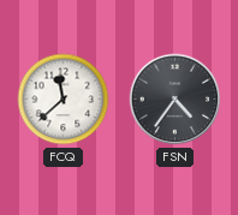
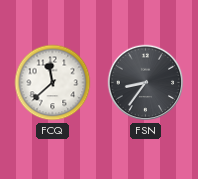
FSN: 4:36 -> 8:36
